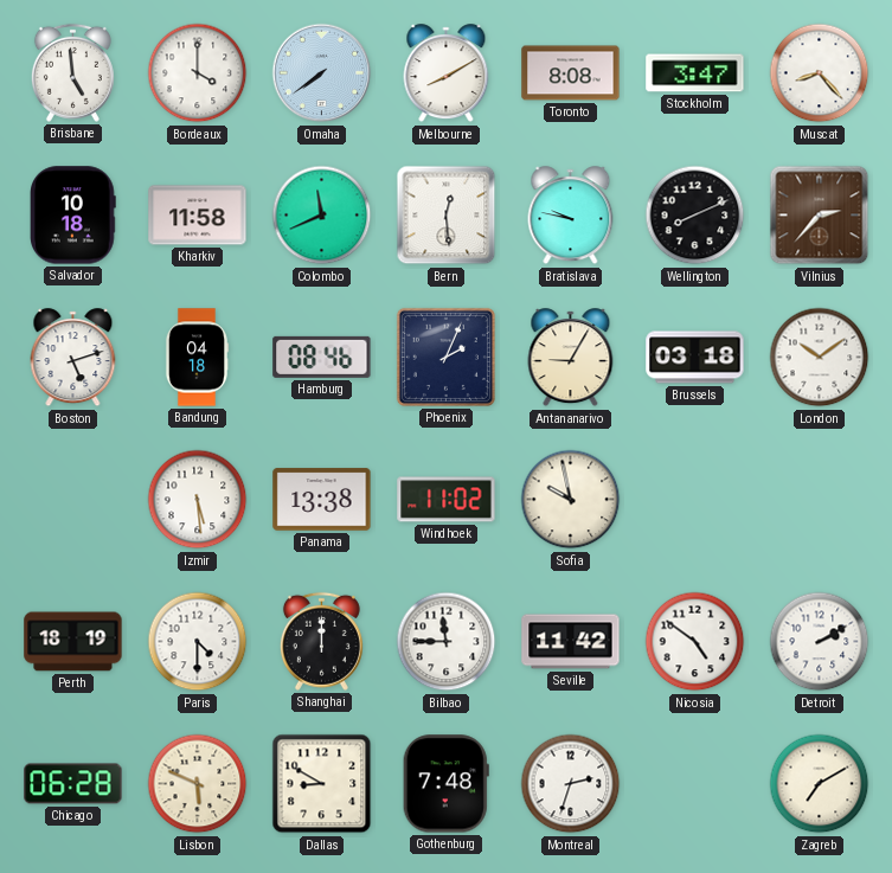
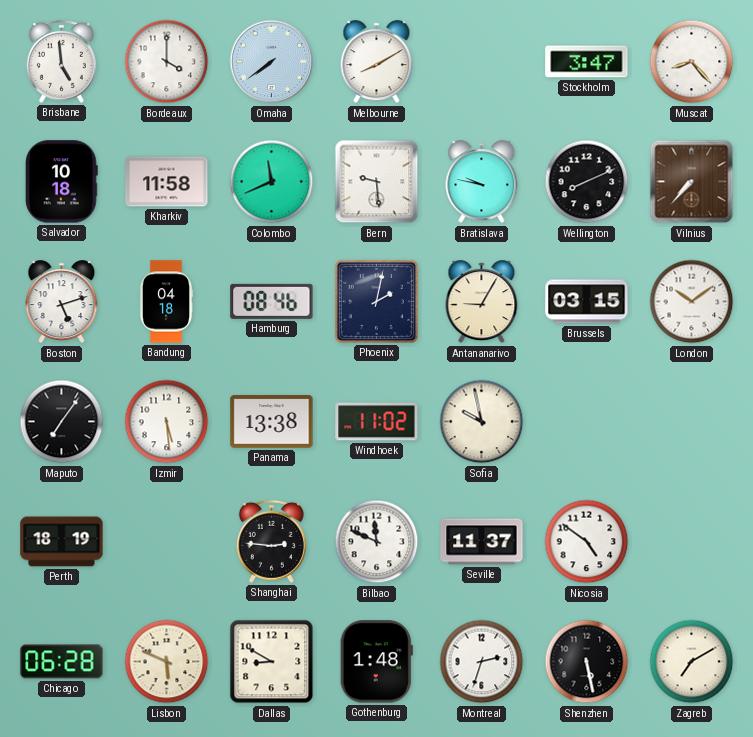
Toronto: 8:08 -> none
Bern: 12:29 -> 9:29
Vilnius: 2:37 -> 7:37
Phoenix: 2:04 -> 2:02
Brussels: 03:18 -> 03:15
Maputo: none -> 7:06
Paris: 4:30 -> none
Shanghai: 12:00 -> 2:46
Bilbao: 11:45 -> 11:49
Seville: 11:42 -> 11:37
Detroit: 2:10 -> none
Gothenburg: 7:48 -> 1:48
Shenzhen: none -> 5:28
